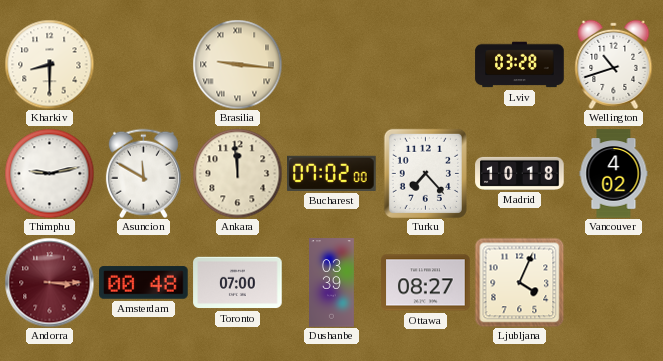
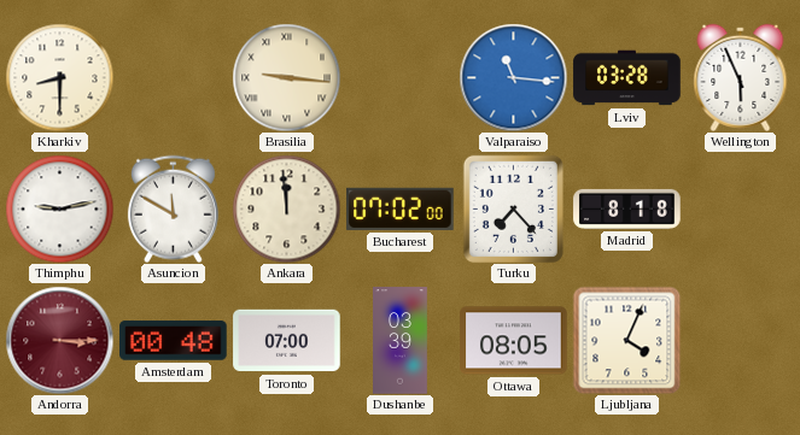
Valparaiso: none -> 11:16
Wellington: 10:42 -> 5:56
Madrid: 10:18 -> 8:18
Vancouver: 4:02 -> none
Ottawa: 08:27 -> 08:05
